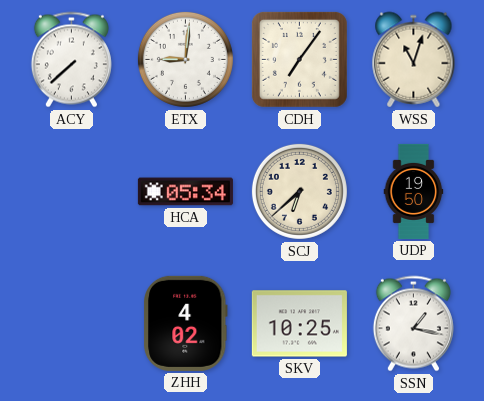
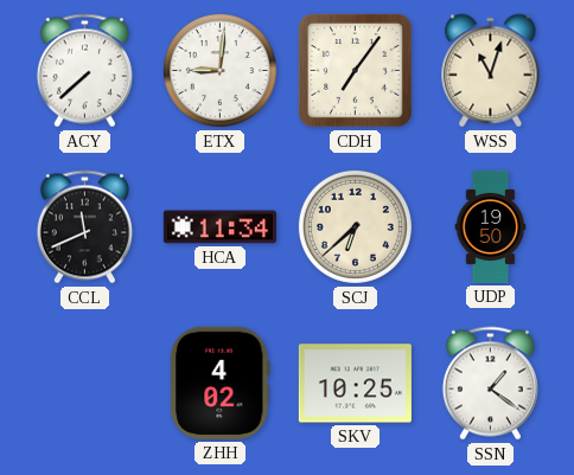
CCL: none -> 11:41
HCA: 05:34 -> 11:34
SSN: 1:17 -> 1:21
